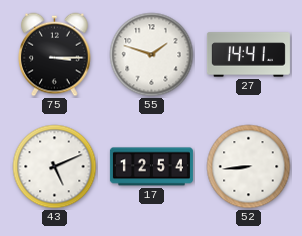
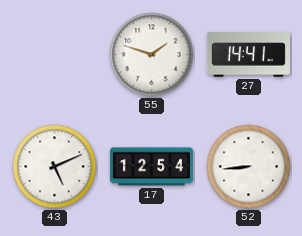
75: 3:15 -> none
